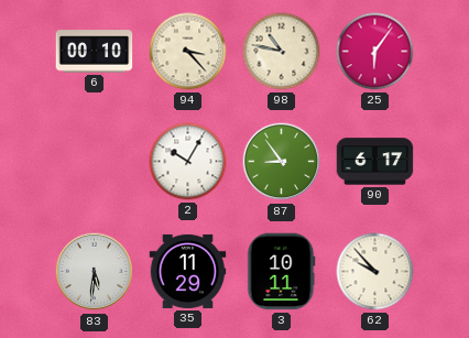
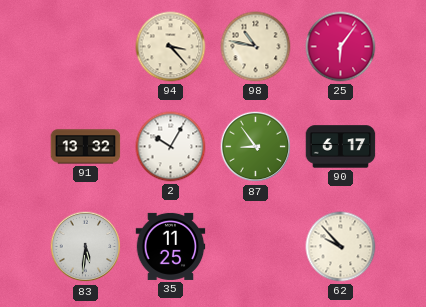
6: 00:10 -> none
91: none -> 13:32
35: 11:29 -> 11:25
3: 10:11 -> none
